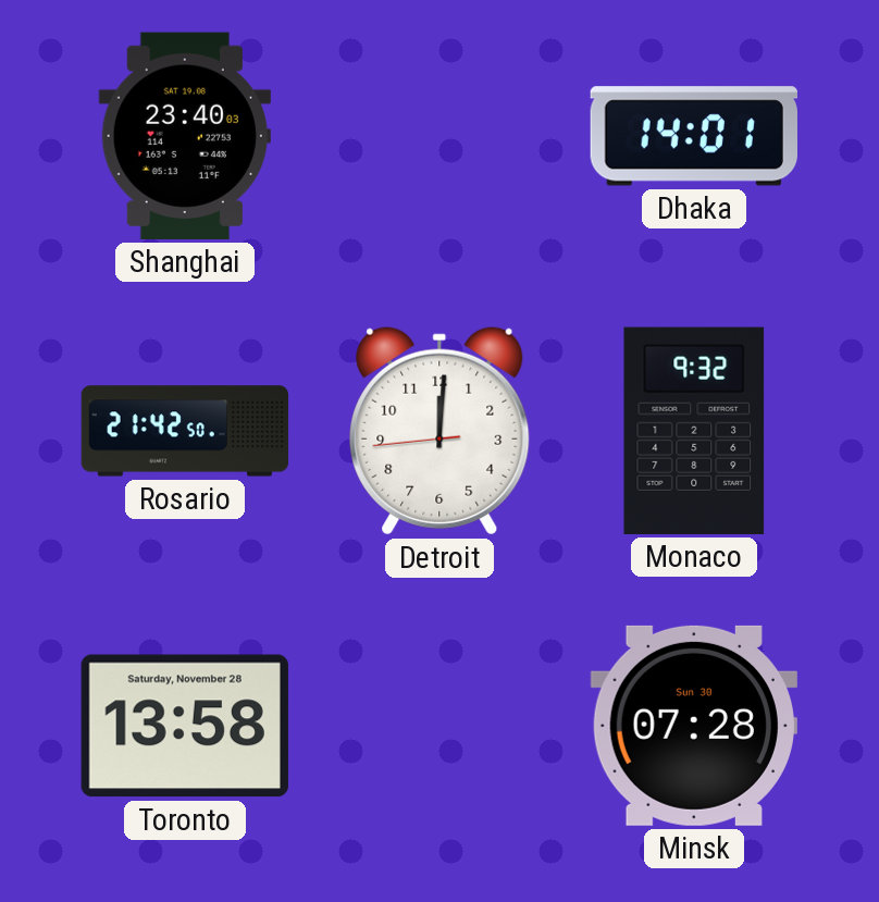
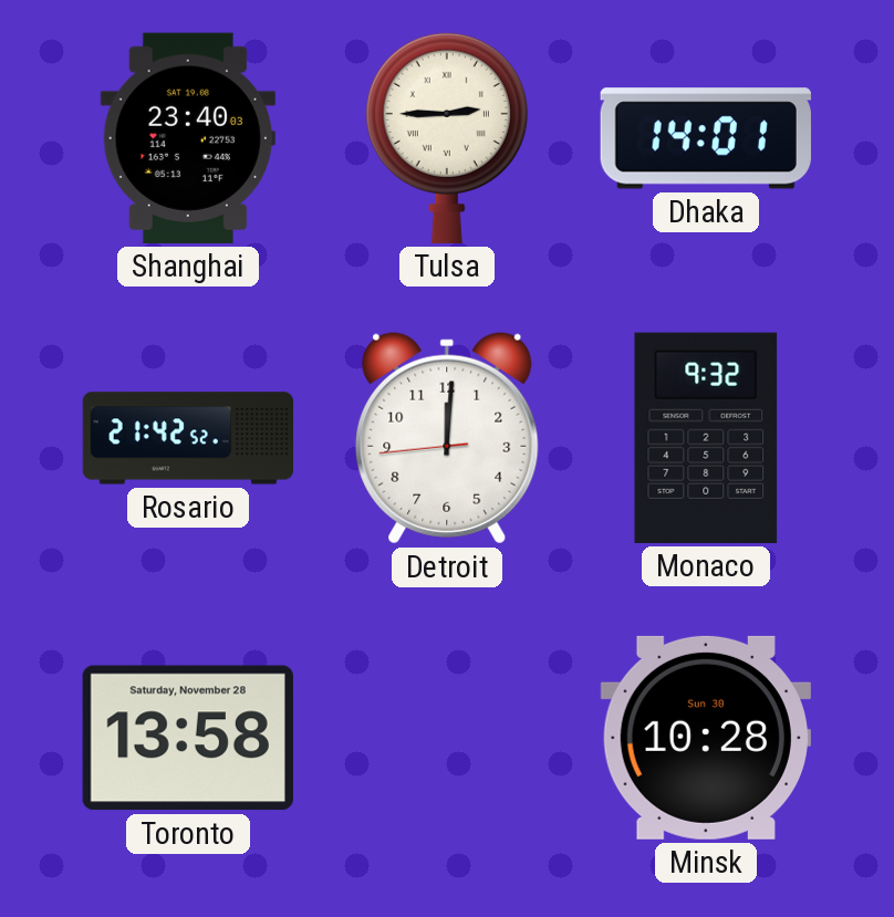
Tulsa: none -> 2:45
Rosario: 21:42:50 -> 21:42:52
Minsk: 07:28 -> 10:28
